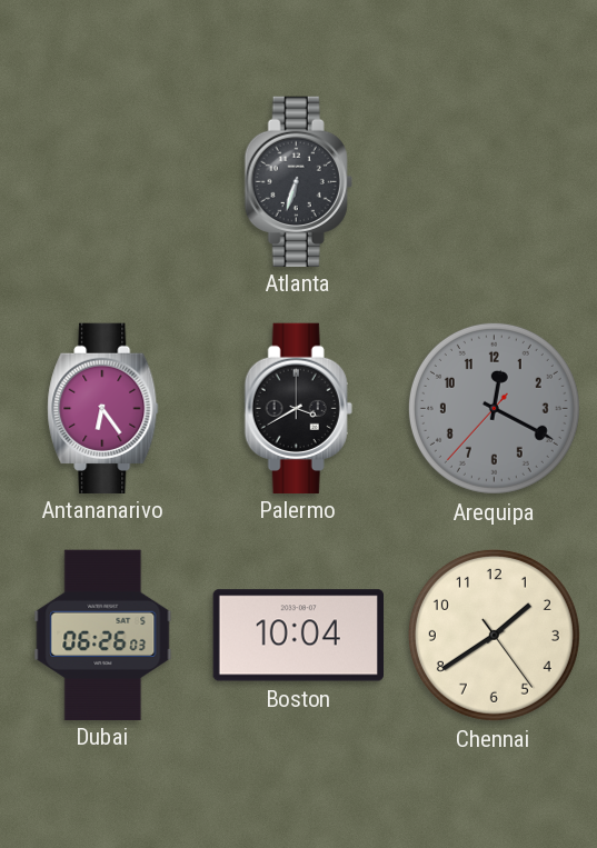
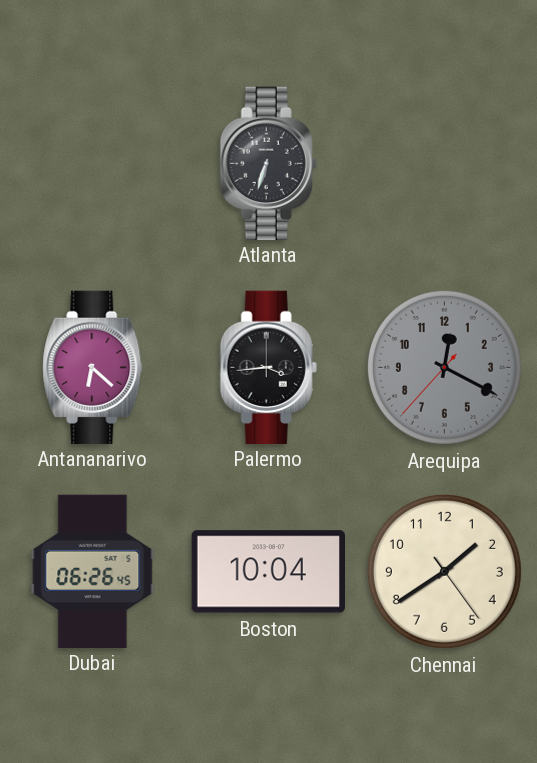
Antananarivo: 6:24 -> 6:22
Palermo: 3:40 -> 3:44
Dubai: 06:26:03 -> 06:26:45
